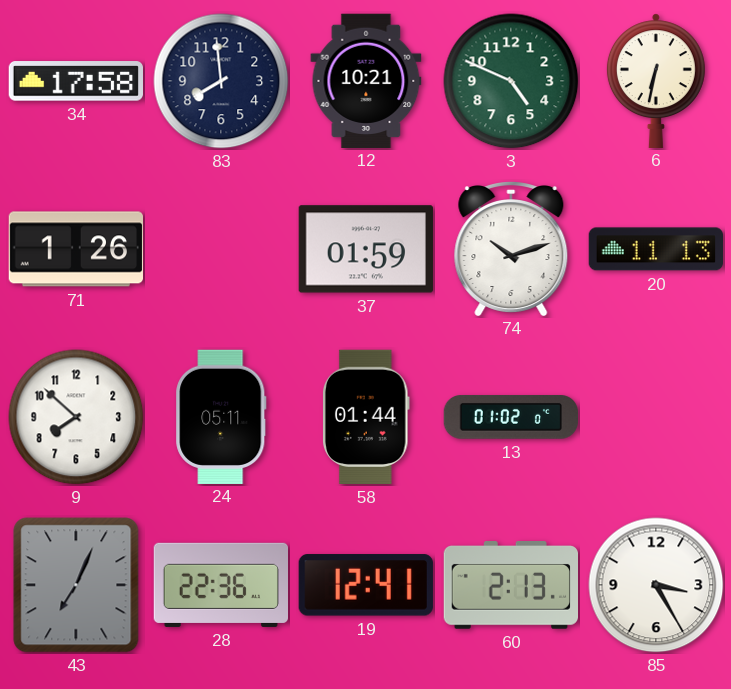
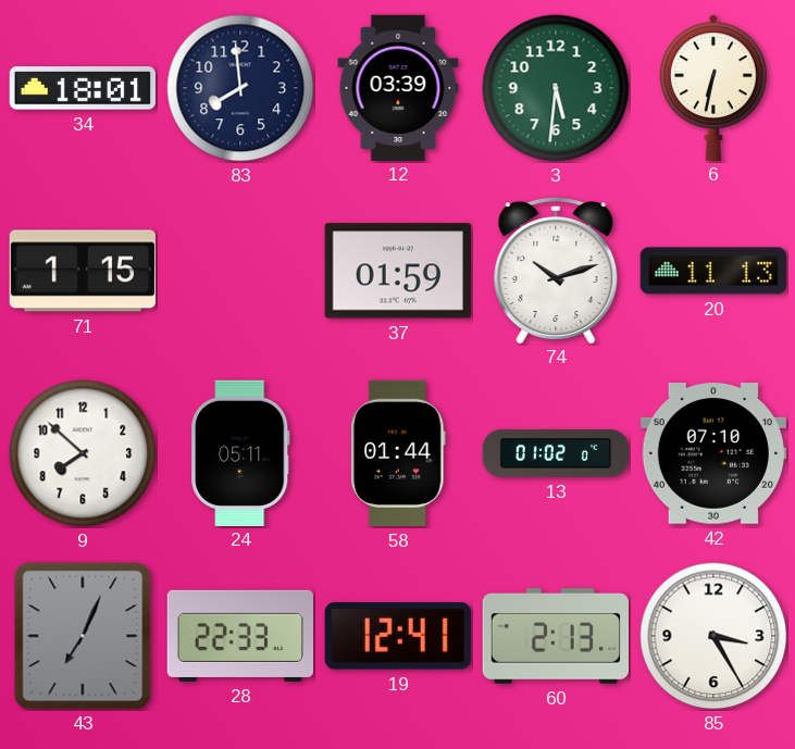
34: 17:58 -> 18:01
12: 10:21 -> 03:39
3: 4:49 -> 5:31
71: 1:26 -> 1:15
42: none -> 07:10
28: 22:36 -> 22:33
